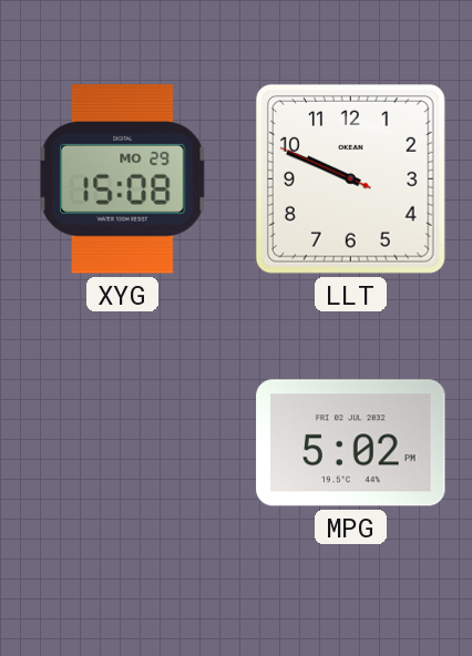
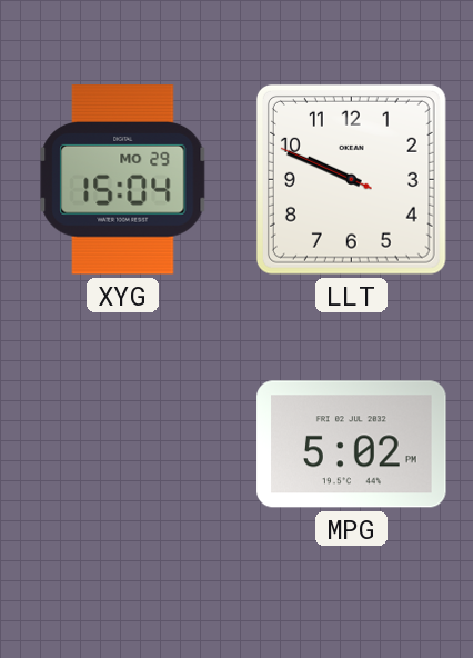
XYG: 15:08 -> 15:04
